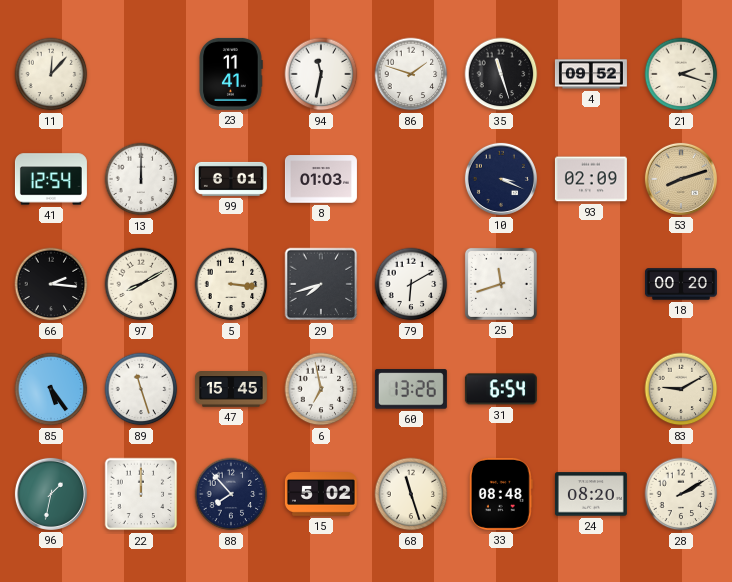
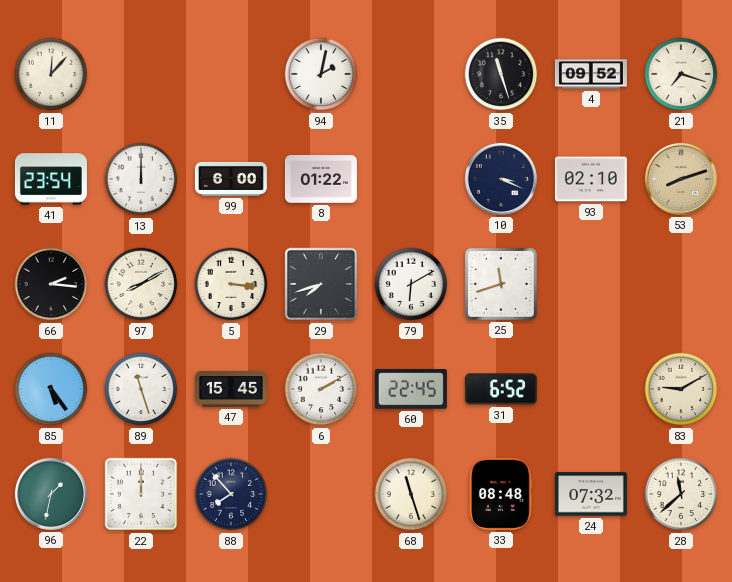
23: 11:41 -> none
94: 11:32 -> 2:02
86: 1:48 -> none
21: 2:18 -> 7:18
41: 12:54 -> 23:54
99: 6:01 -> 6:00
8: 01:03 -> 01:22
93: 02:09 -> 02:10
18: 00:20 -> none
6: 6:58 -> 2:10
60: 13:26 -> 22:45
31: 6:54 -> 6:52
15: 5:02 -> none
24: 08:20 -> 07:32
28: 2:10 -> 11:38
